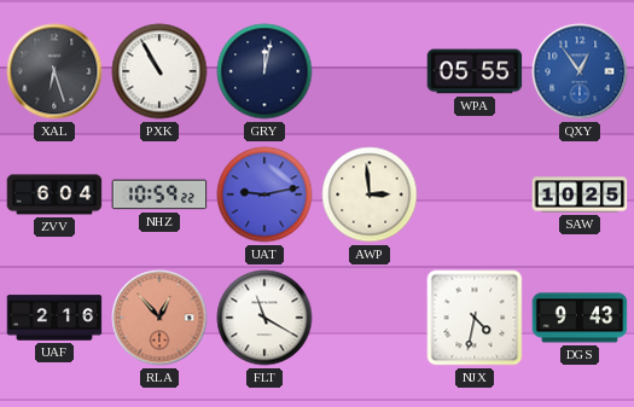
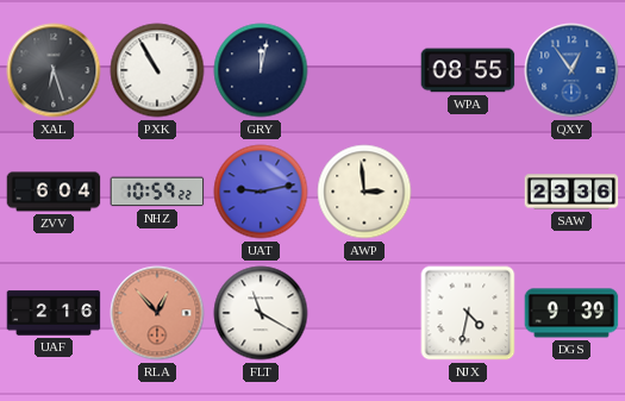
WPA: 05:55 -> 08:55
SAW: 10:25 -> 23:36
DGS: 9:43 -> 9:39
